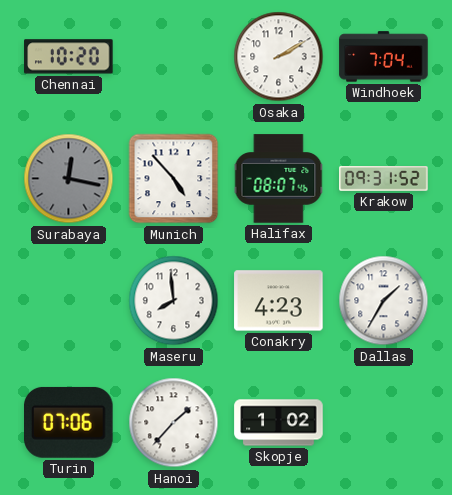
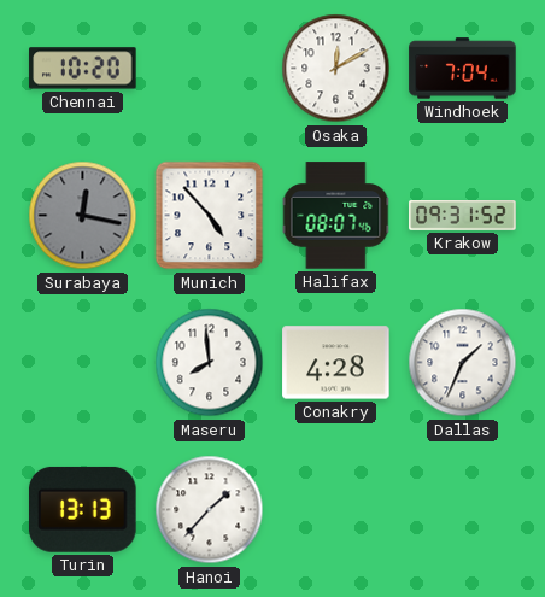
Osaka: 2:10 -> 12:10
Conakry: 4:23 -> 4:28
Dallas: 1:35 -> 1:34
Turin: 07:06 -> 13:13
Skopje: 1:02 -> none
